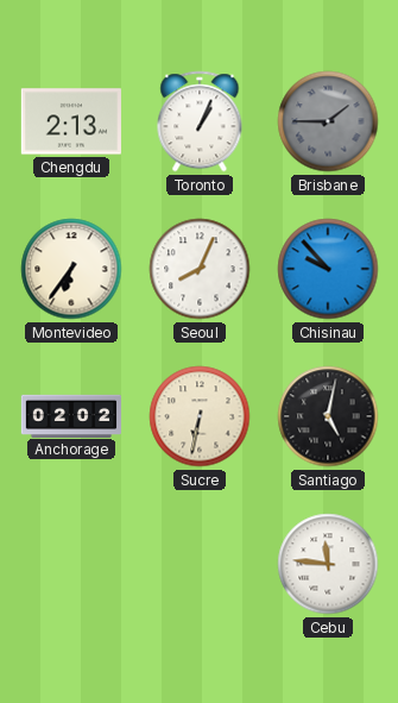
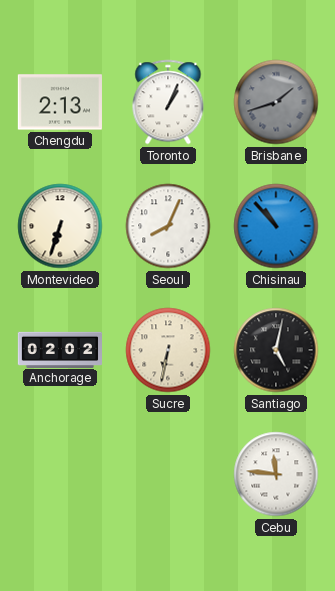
Brisbane: 1:45 -> 1:42
Montevideo: 6:36 -> 6:33
Chisinau: 9:53 -> 10:53
